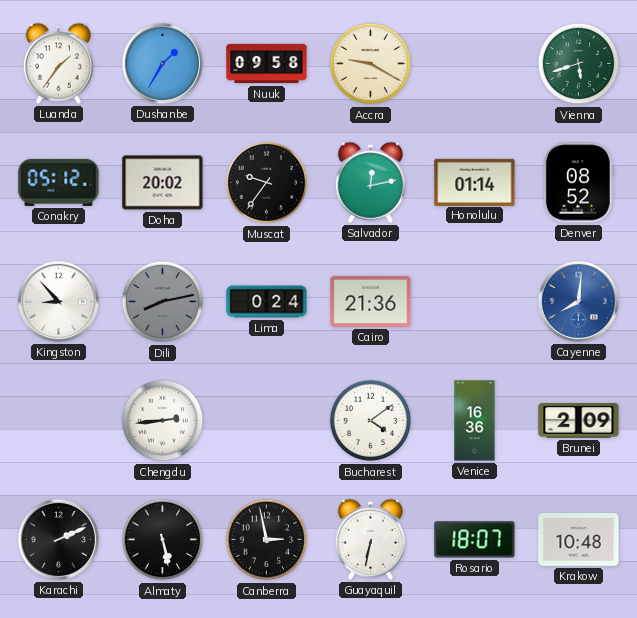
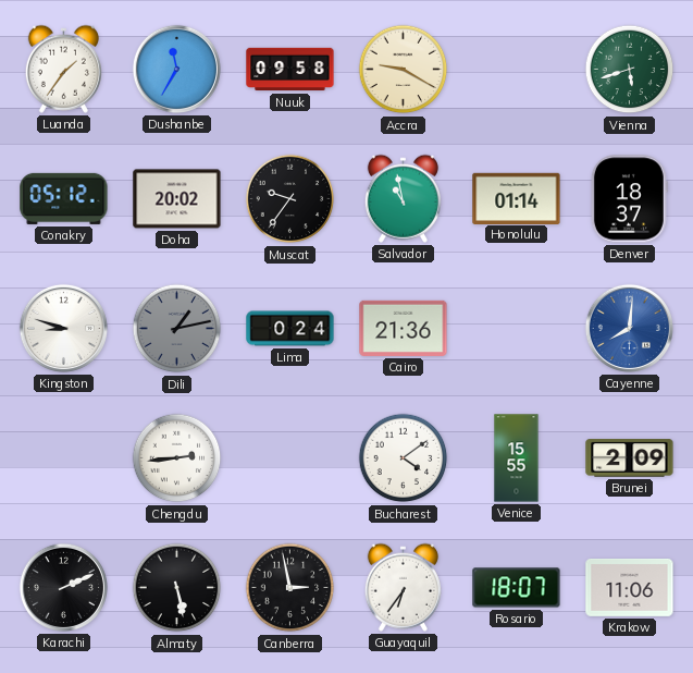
Dushanbe: 1:35 -> 11:35
Salvador: 12:13 -> 10:58
Denver: 08:52 -> 18:37
Kingston: 8:53 -> 8:48
Dili: 8:13 -> 1:13
Venice: 16:36 -> 15:55
Guayaquil: 6:32 -> 6:36
Krakow: 10:48 -> 11:06
